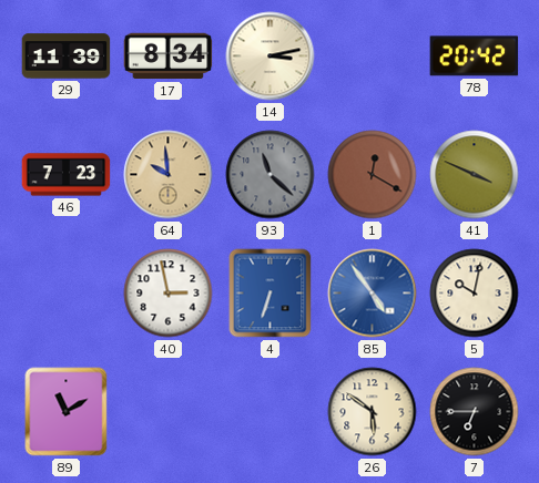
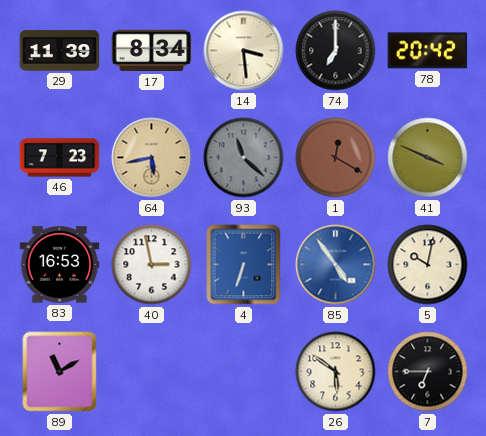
14: 3:13 -> 3:29
74: none -> 7:00
64: 9:59 -> 5:43
83: none -> 16:53
